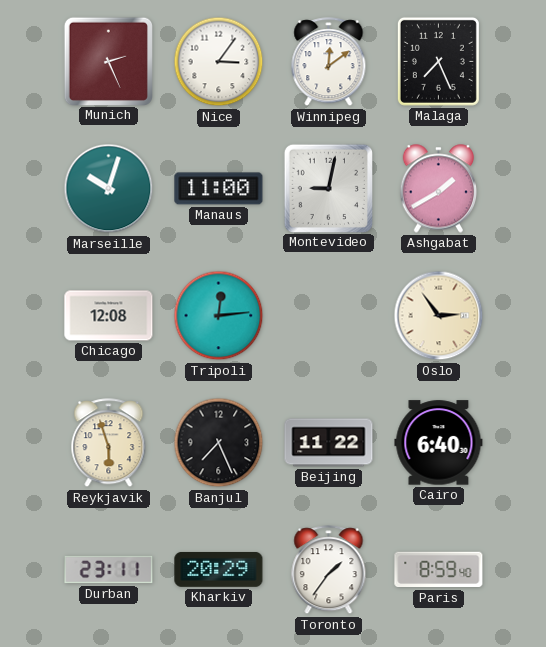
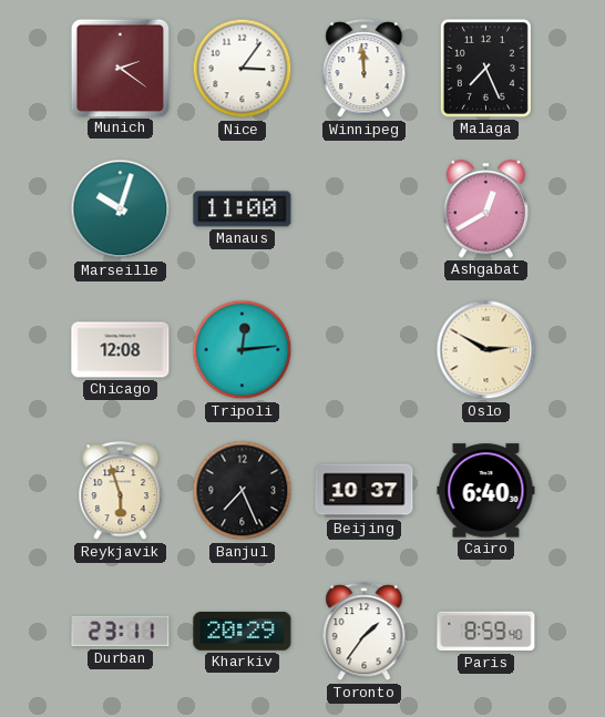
Munich: 2:26 -> 2:21
Winnipeg: 12:09 -> 11:59
Montevideo: 9:02 -> none
Ashgabat: 1:40 -> 12:40
Oslo: 2:54 -> 2:50
Beijing: 11:22 -> 10:37
